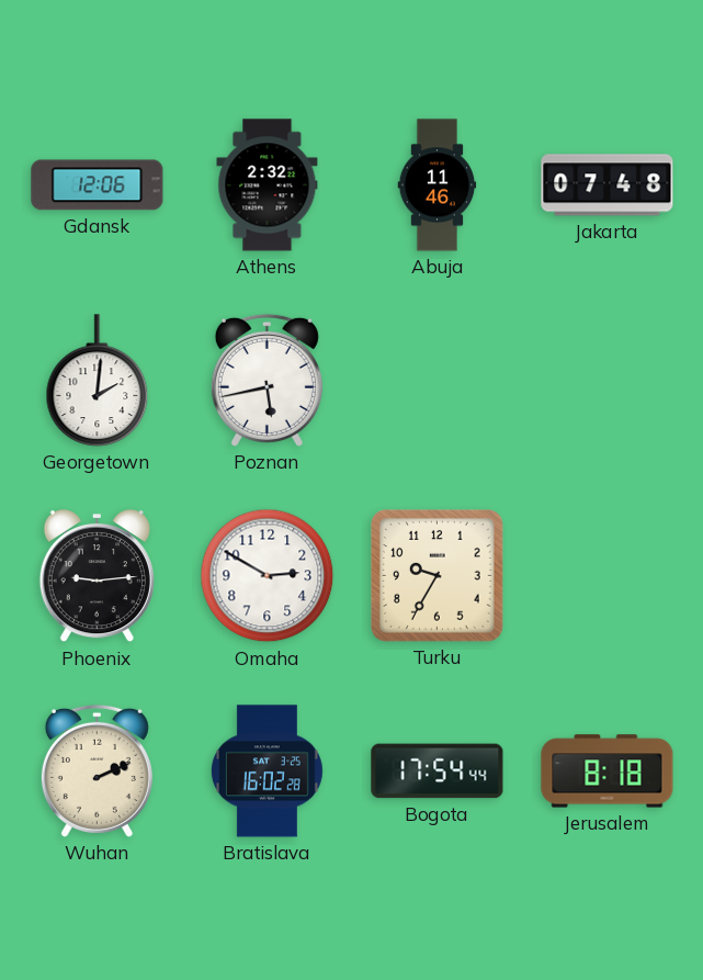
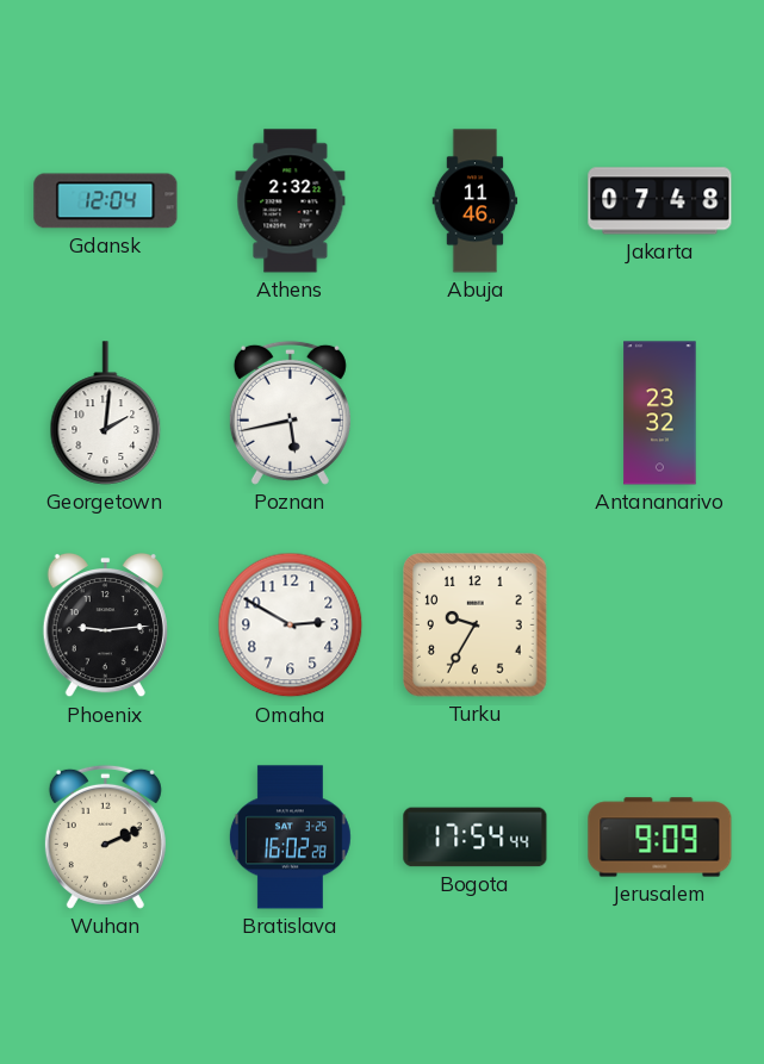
Gdansk: 12:06 -> 12:04
Antananarivo: none -> 23:32
Jerusalem: 8:18 -> 9:09
